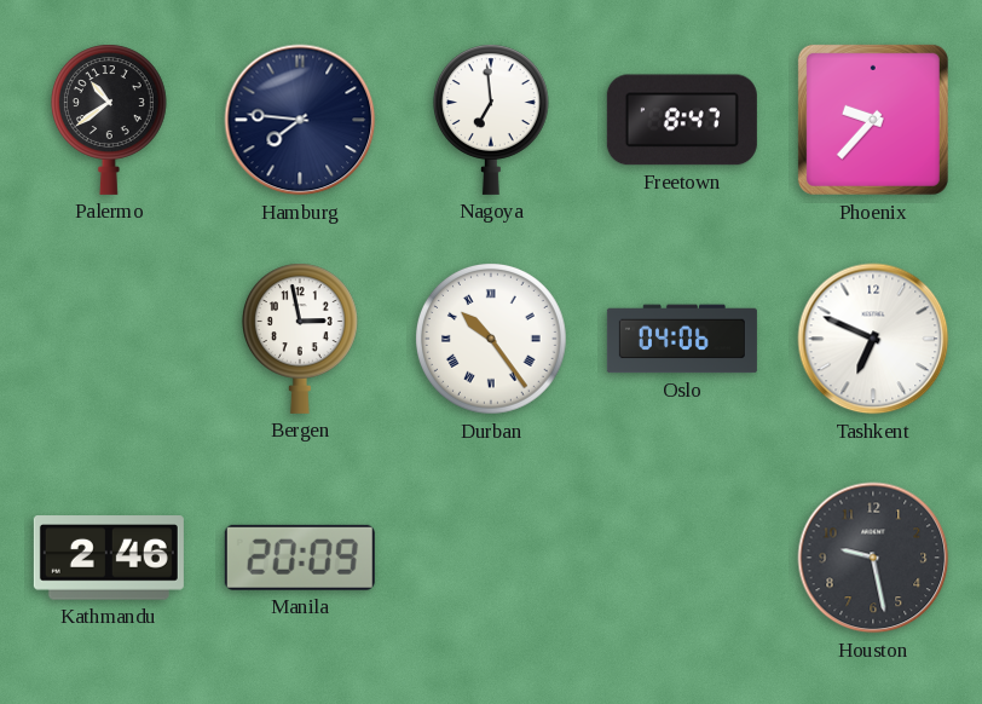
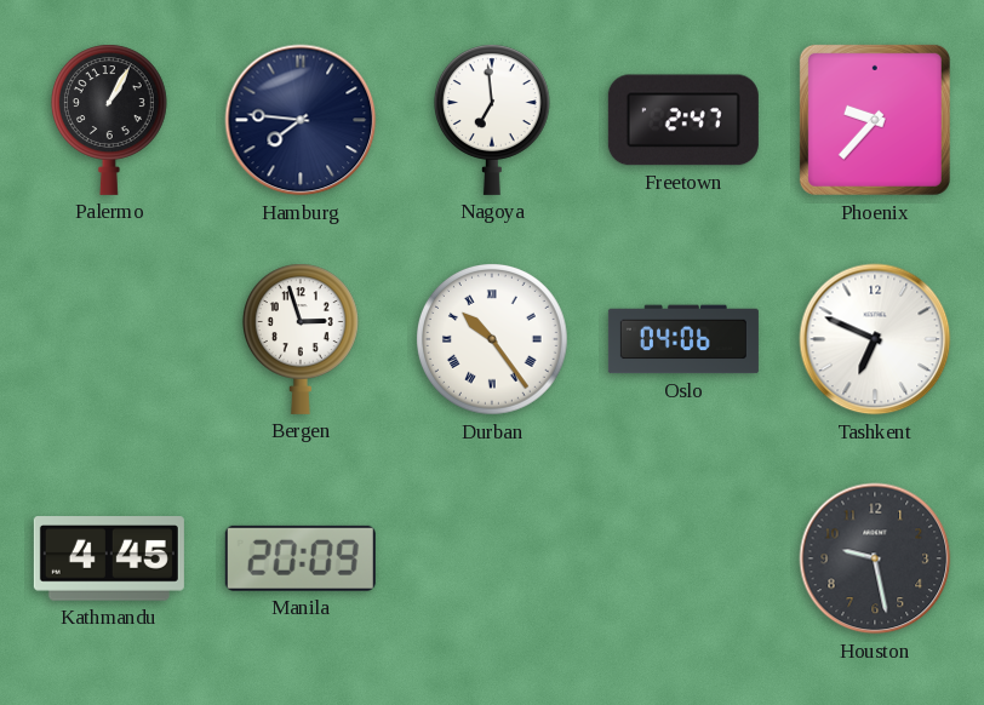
Palermo: 10:39 -> 1:05
Freetown: 8:47 -> 2:47
Bergen: 2:58 -> 2:57
Kathmandu: 2:46 -> 4:45
